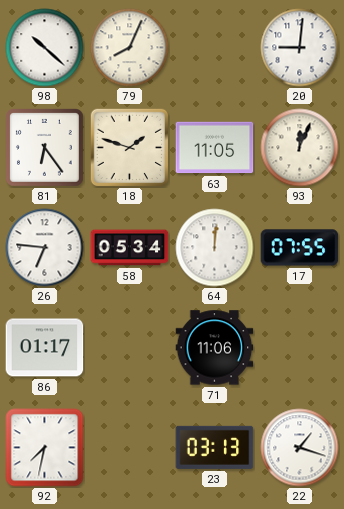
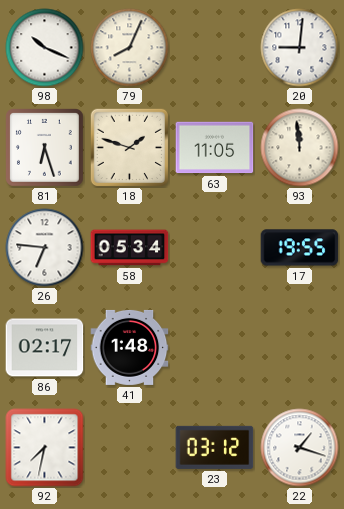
98: 10:22 -> 10:19
81: 6:24 -> 6:27
93: 12:04 -> 11:59
64: 12:01 -> none
17: 07:55 -> 19:55
86: 01:17 -> 02:17
41: none -> 1:48
71: 11:06 -> none
23: 03:13 -> 03:12
